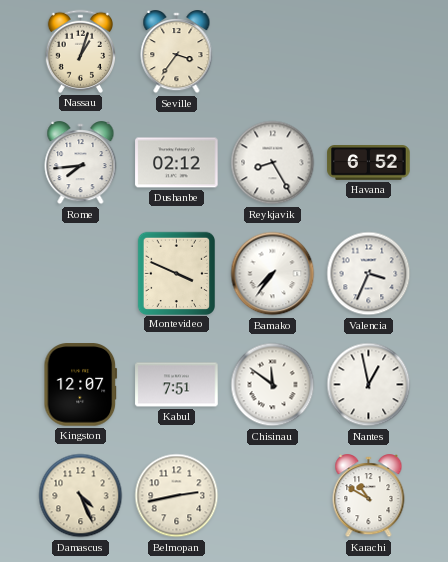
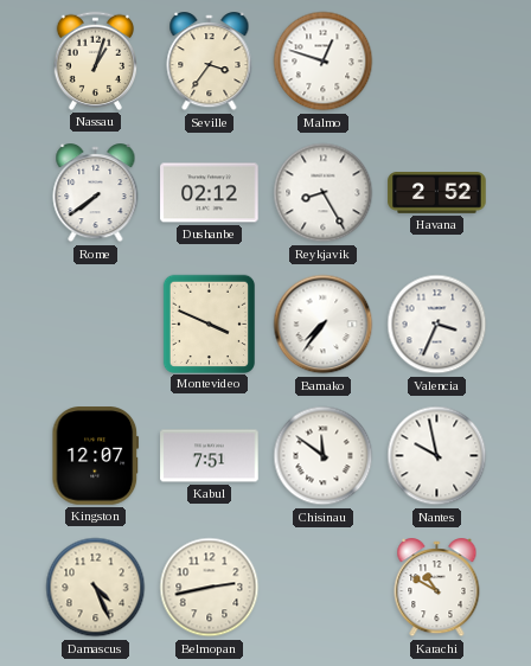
Malmo: none -> 12:48
Rome: 7:44 -> 7:39
Havana: 6:52 -> 2:52
Nantes: 12:58 -> 9:58
